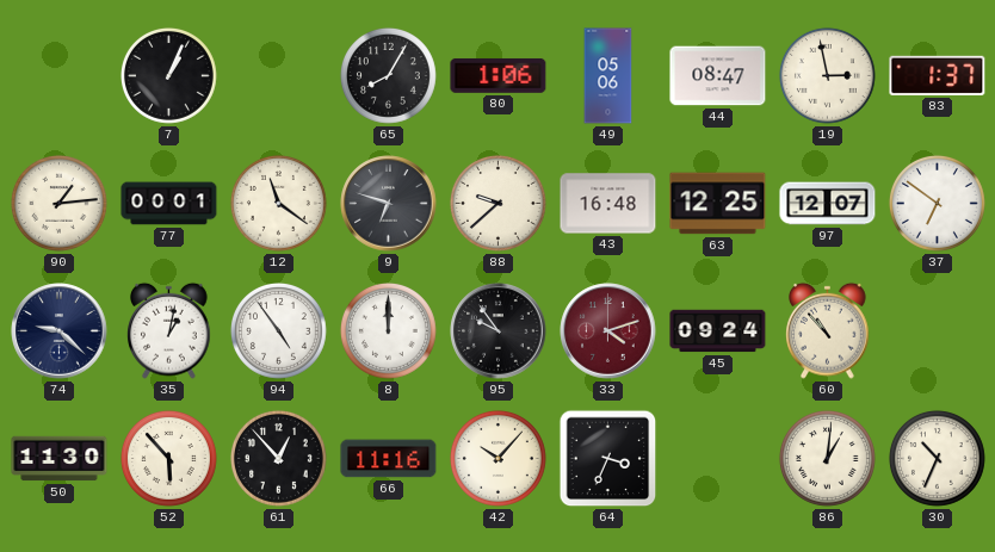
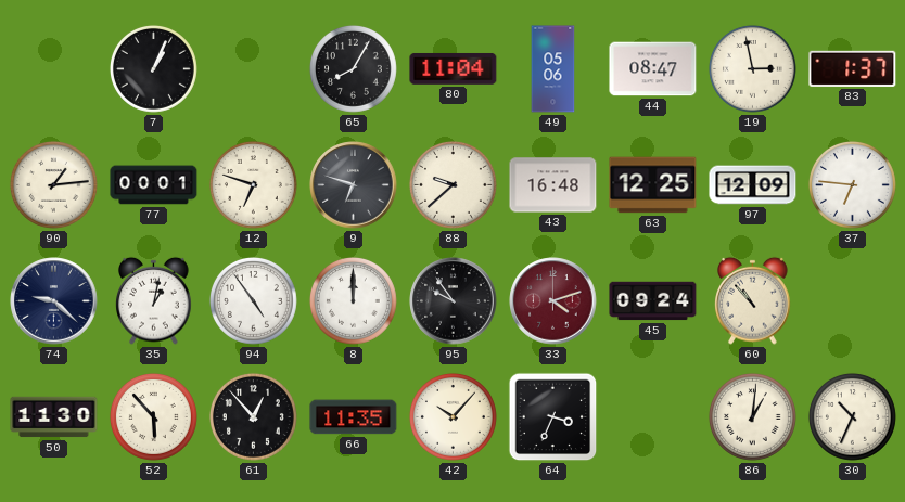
80: 1:06 -> 11:04
12: 11:21 -> 6:48
97: 12:07 -> 12:09
37: 6:51 -> 6:46
66: 11:16 -> 11:35
